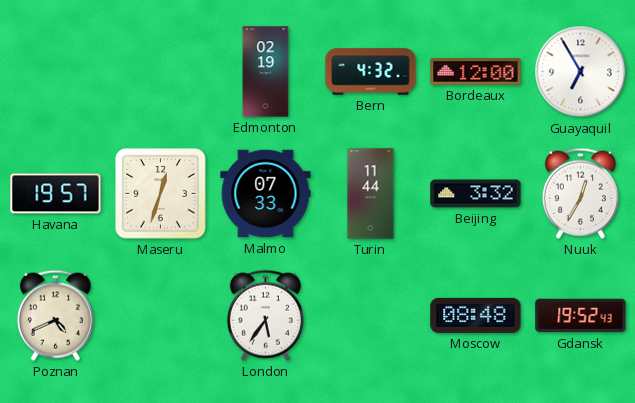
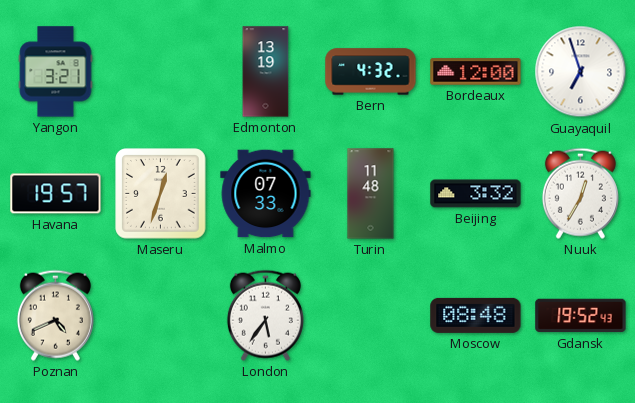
Yangon: none -> 3:21
Edmonton: 02:19 -> 13:19
Guayaquil: 6:55 -> 6:57
Turin: 11:44 -> 11:48
